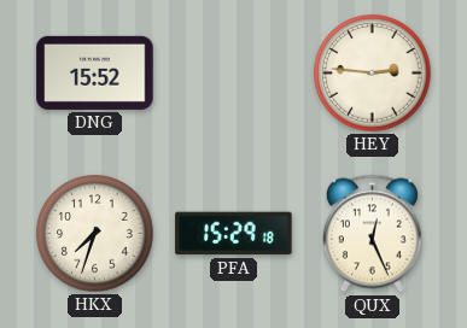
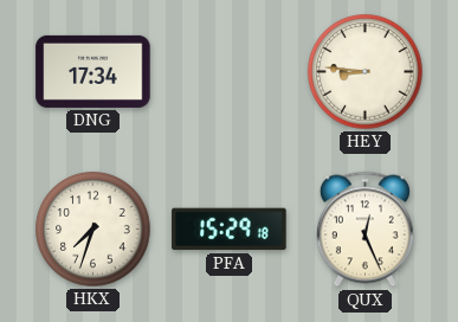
DNG: 15:52 -> 17:34
HEY: 2:46 -> 8:46
